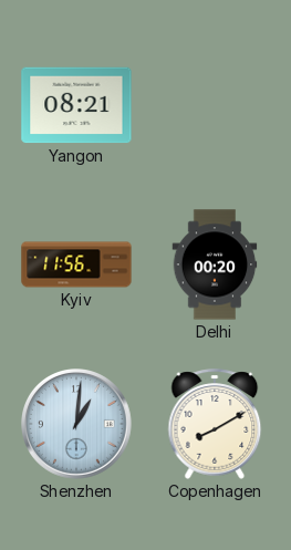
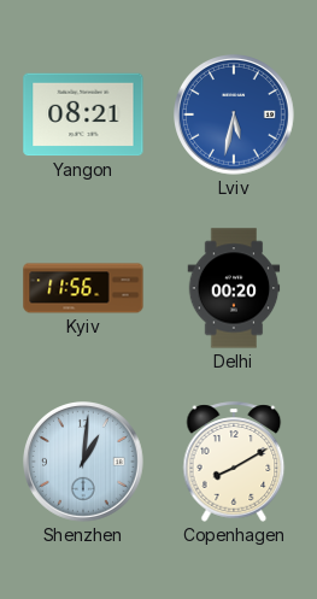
Lviv: none -> 5:32
